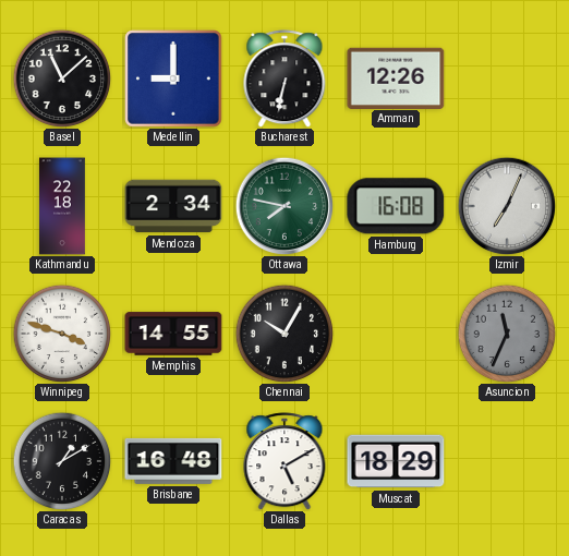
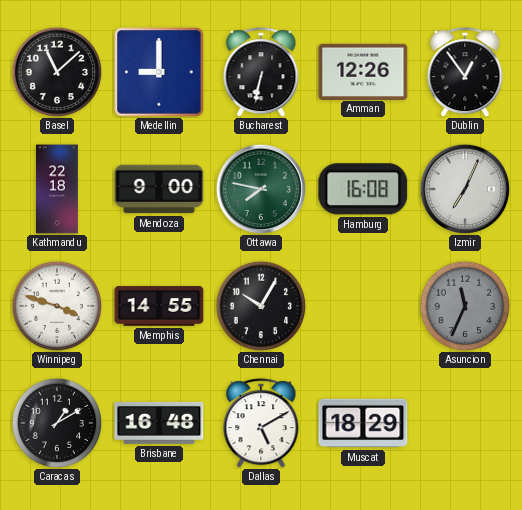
Dublin: none -> 12:54
Mendoza: 2:34 -> 9:00
